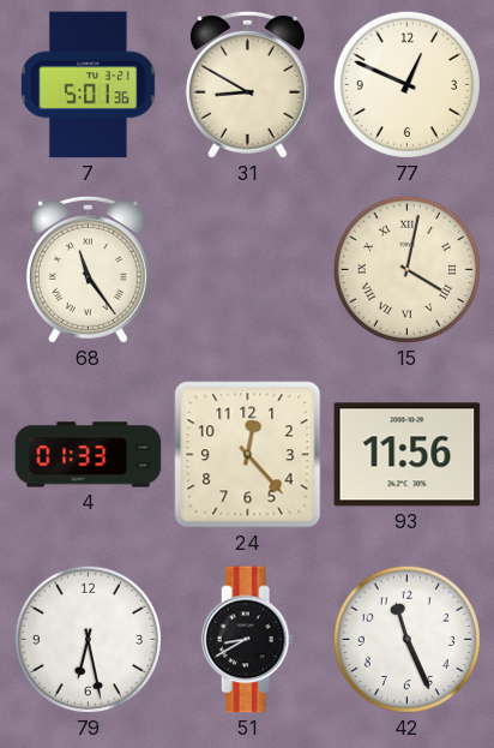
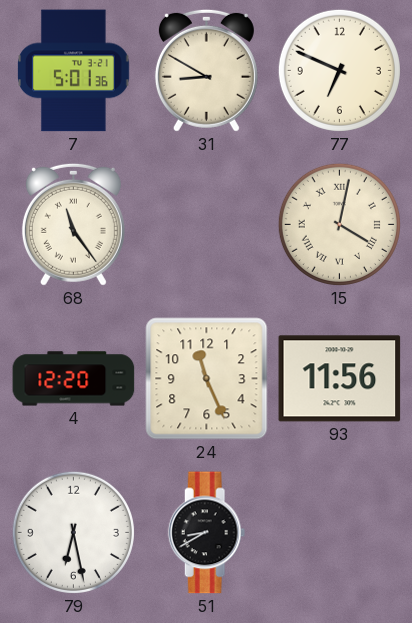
77: 12:49 -> 6:49
4: 01:33 -> 12:20
24: 12:23 -> 11:26
42: 11:26 -> none
